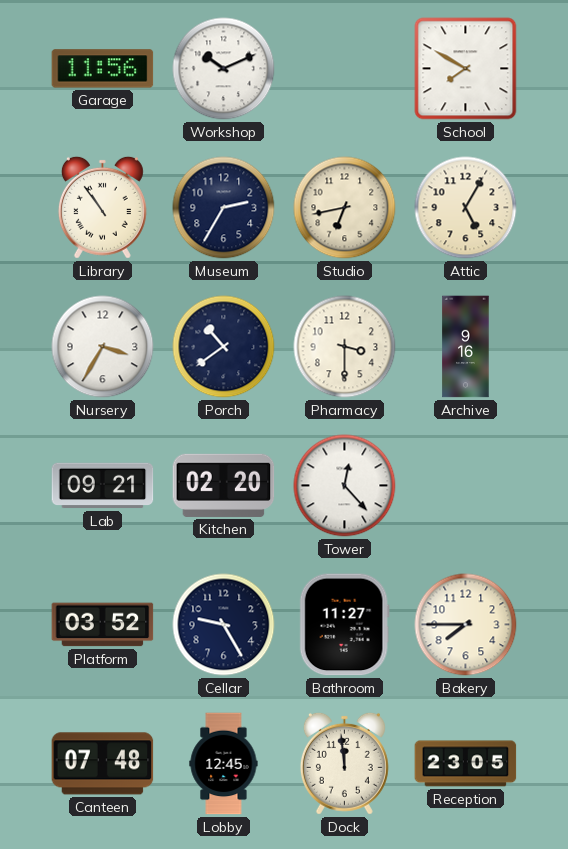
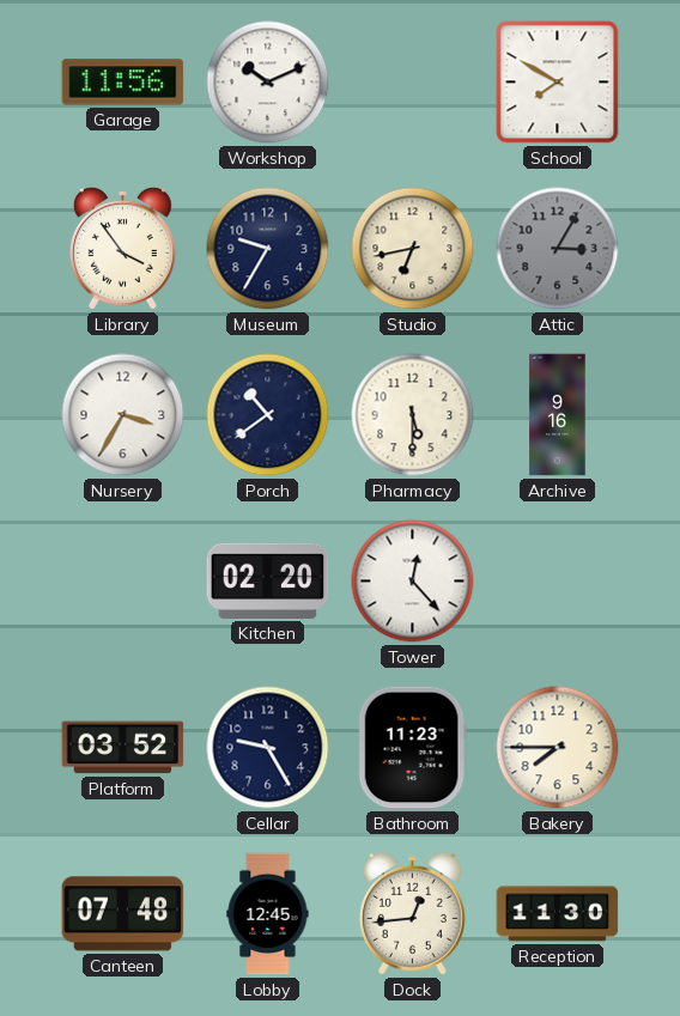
Library: 10:54 -> 3:54
Museum: 2:35 -> 9:35
Attic: 5:05 -> 3:05
Attic dial: cream -> grey
Pharmacy: 3:30 -> 5:30
Lab: 09:21 -> none
Bathroom: 11:27 -> 11:23
Dock: 11:59 -> 12:44
Reception: 23:05 -> 11:30
